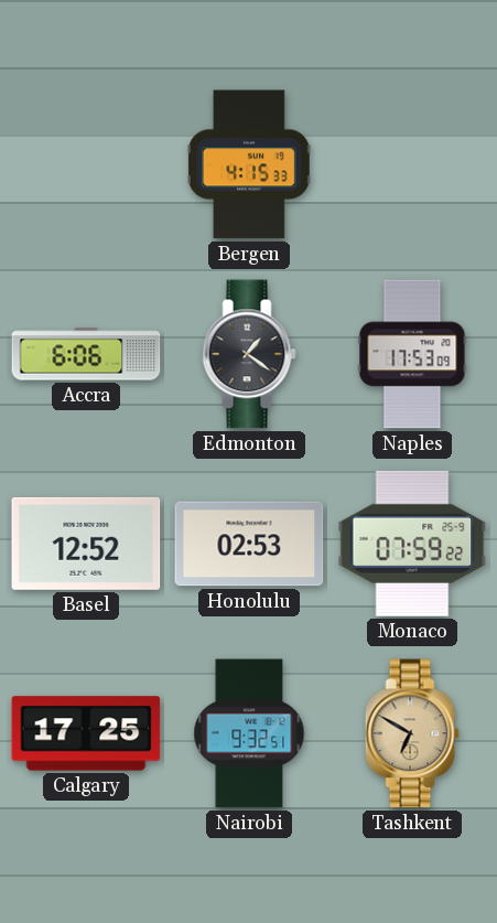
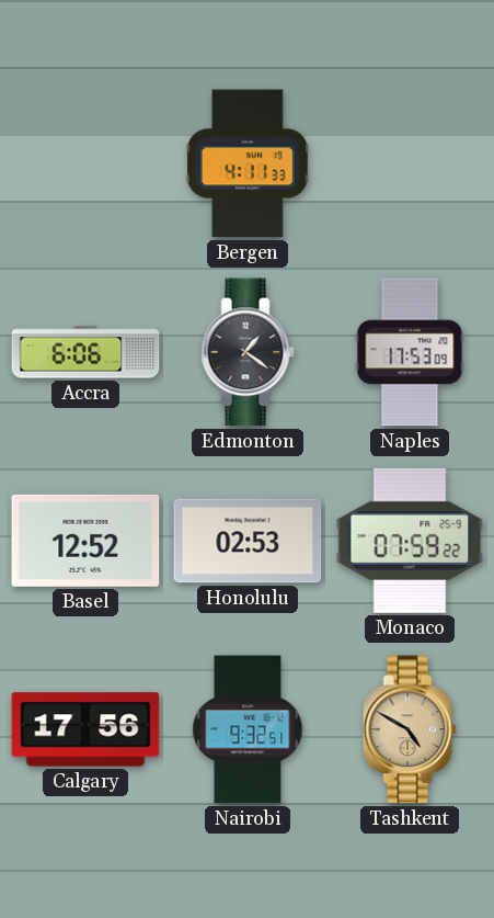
Bergen: 4:15 -> 4:11
Calgary: 17:25 -> 17:56
Tashkent: 6:50 -> 4:50
